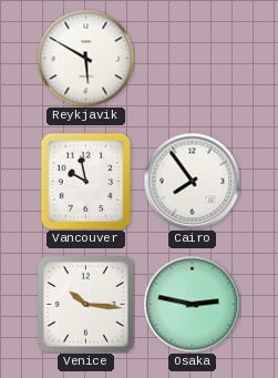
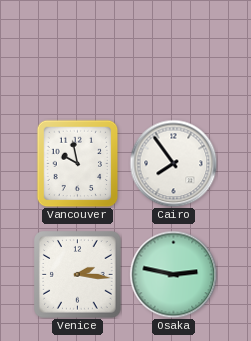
Reykjavik: 5:50 -> none
Venice: 10:16 -> 2:16
